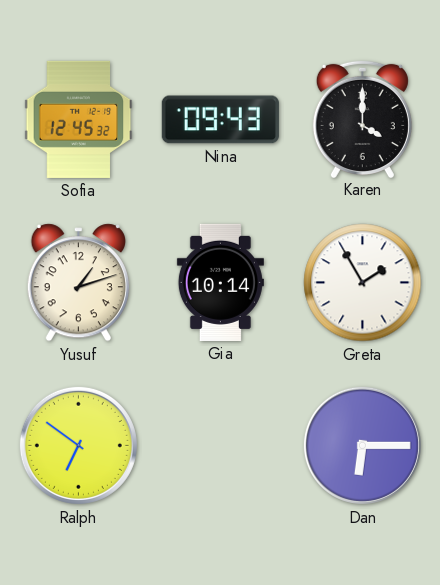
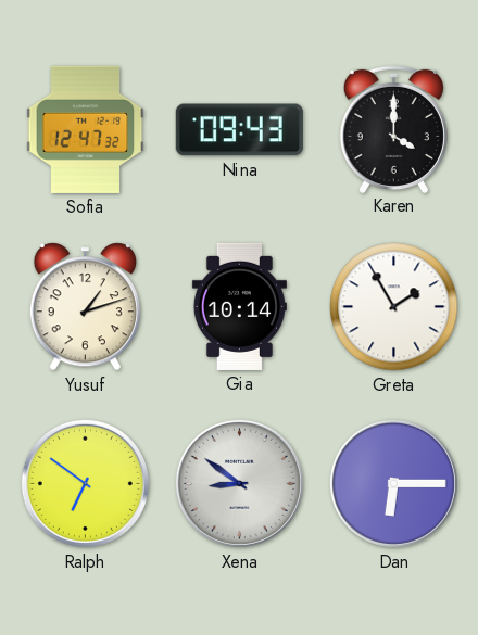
Sofia: 12:45 -> 12:47
Xena: none -> 8:51
